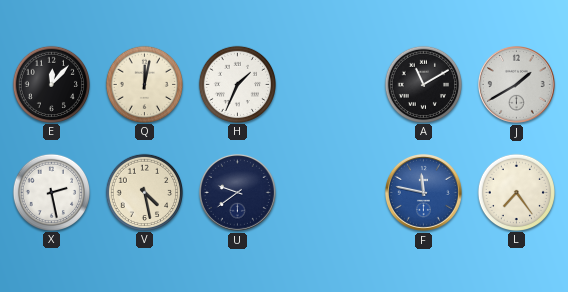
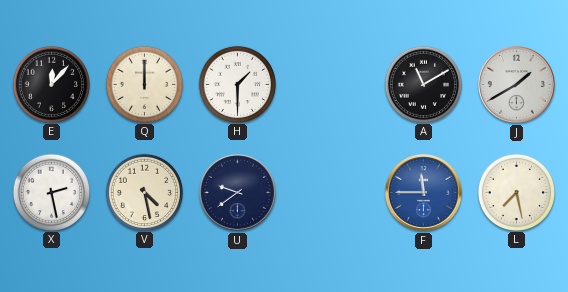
Q: 12:02 -> 12:00
H: 1:34 -> 1:30
F: 11:47 -> 11:45
L: 7:24 -> 7:28
